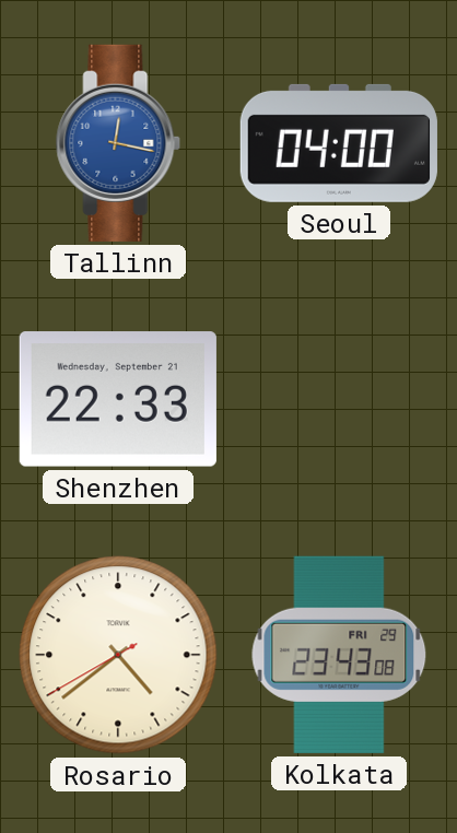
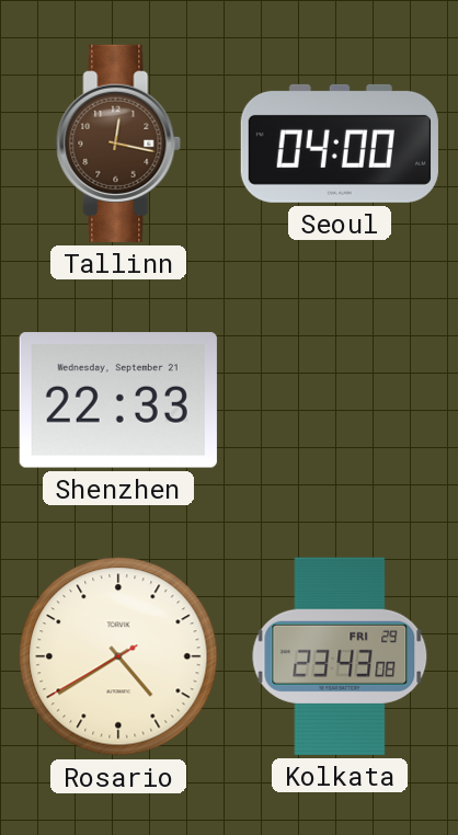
Tallinn dial: blue -> brown
Rosario: 4:38 -> 4:39
